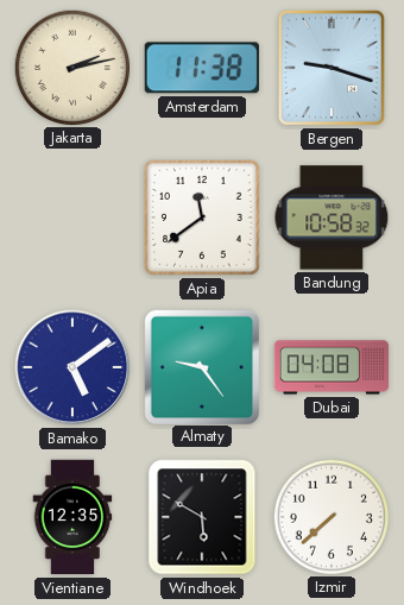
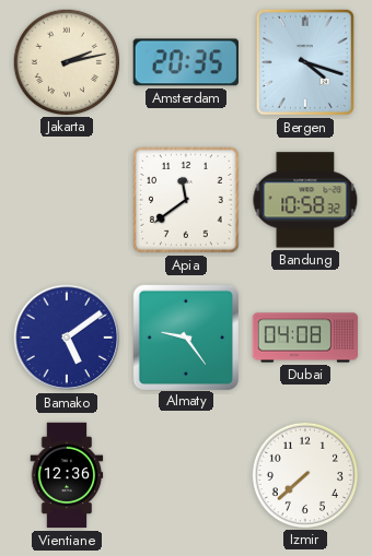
Amsterdam: 11:38 -> 20:35
Bergen: 9:18 -> 4:18
Vientiane: 12:35 -> 12:36
Windhoek: 5:50 -> none
